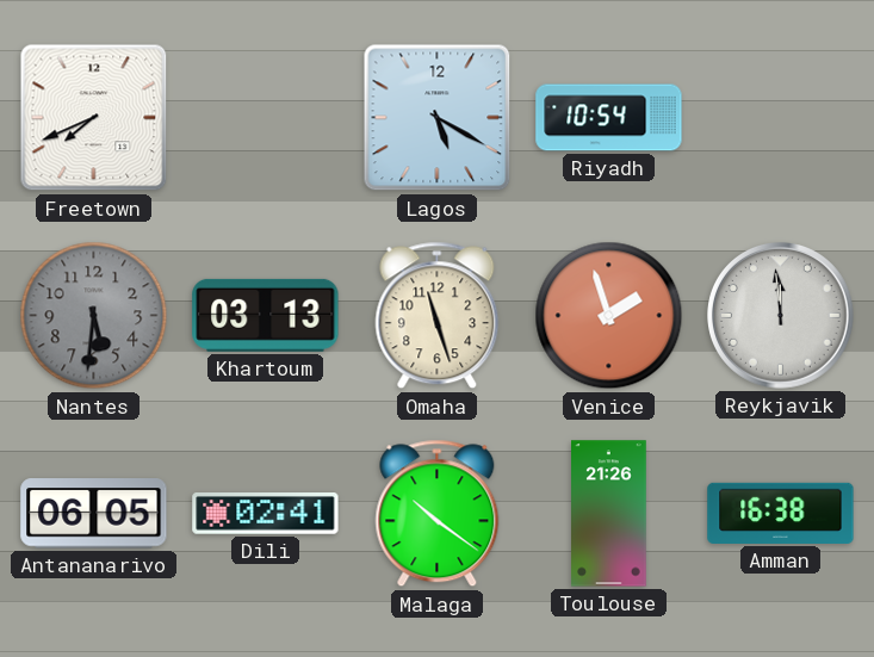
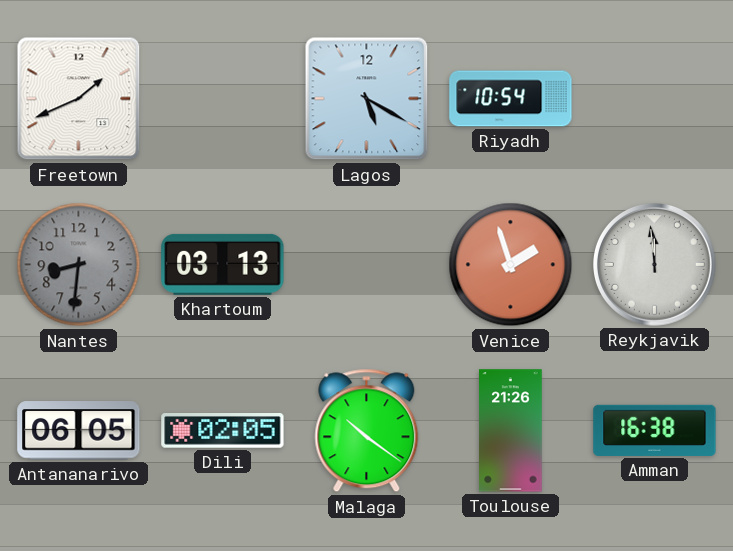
Freetown: 7:41 -> 1:41
Nantes: 5:31 -> 8:31
Omaha: 11:27 -> none
Dili: 02:41 -> 02:05
